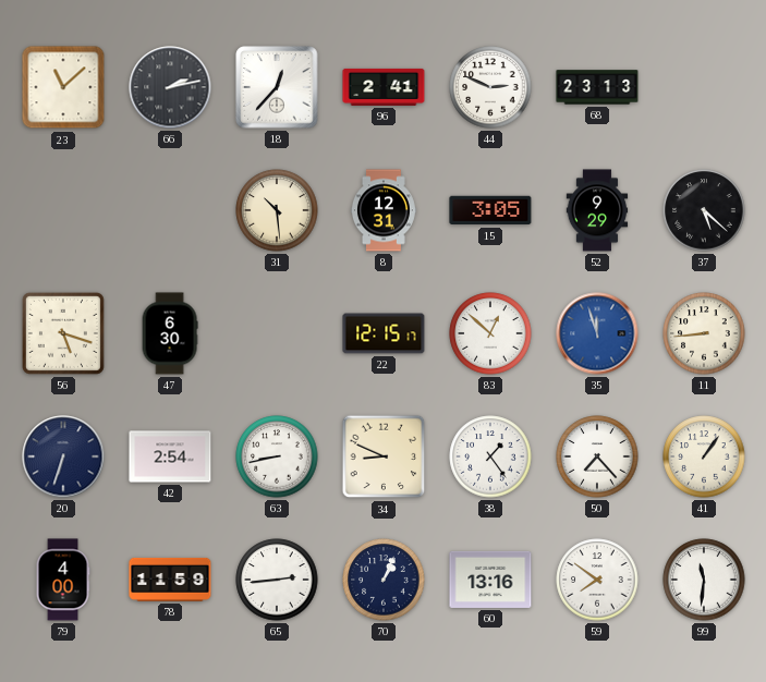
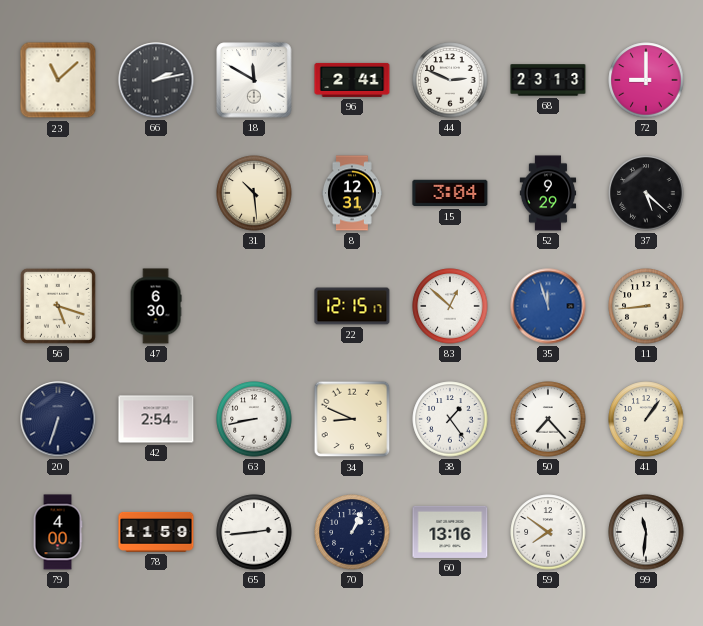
18: 12:37 -> 11:50
72: none -> 9:00
15: 3:05 -> 3:04
